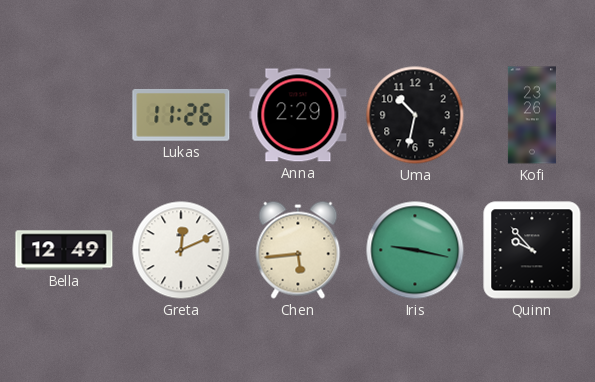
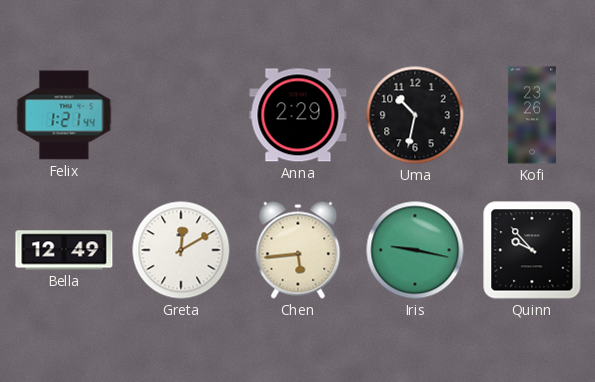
Felix: none -> 1:21
Lukas: 11:26 -> none
Greta: 12:11 -> 12:10
